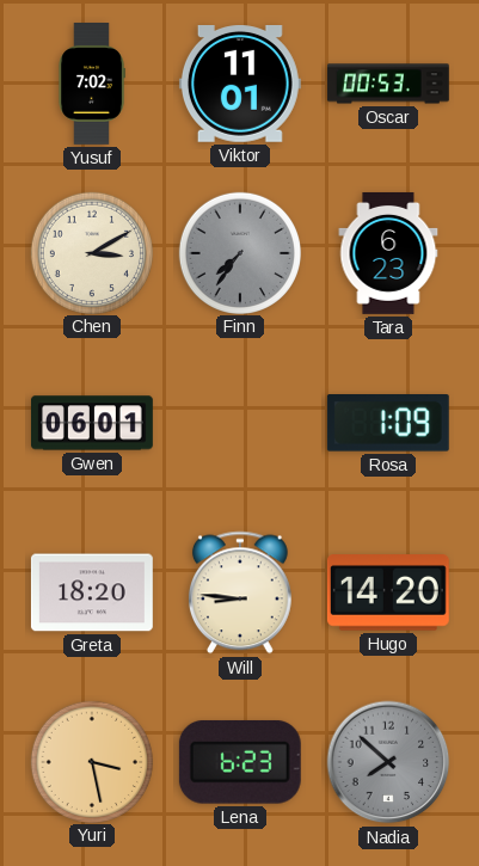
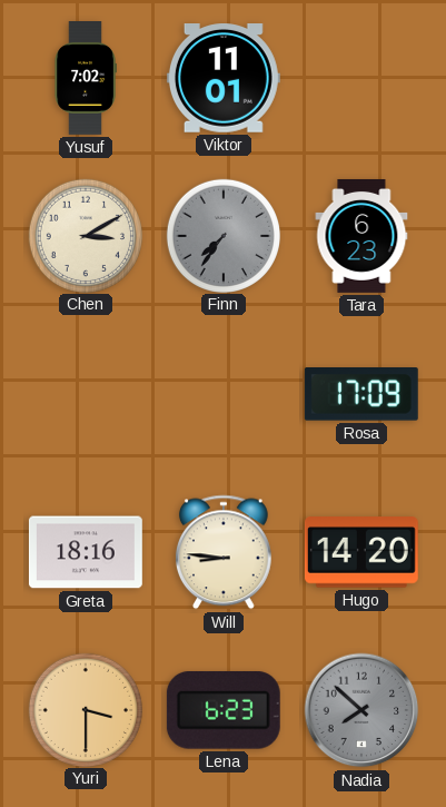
Oscar: 00:53 -> none
Gwen: 06:01 -> none
Rosa: 1:09 -> 17:09
Greta: 18:20 -> 18:16
Yuri: 3:28 -> 3:30
